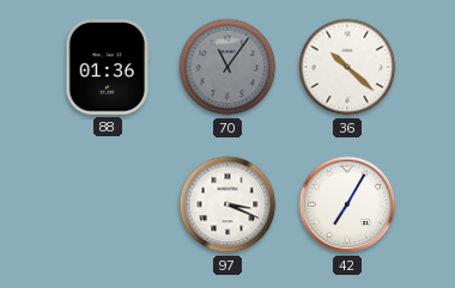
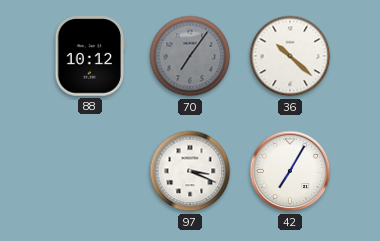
88: 01:36 -> 10:12
70: 11:06 -> 7:06
